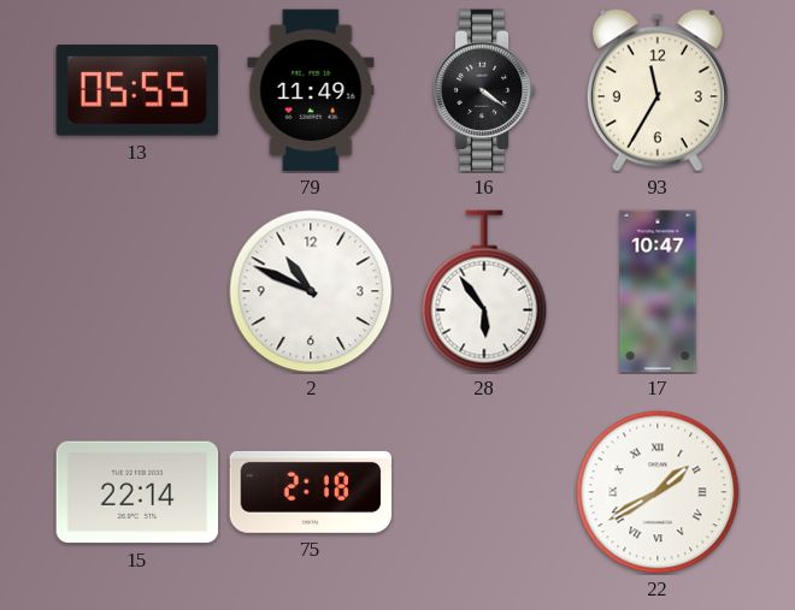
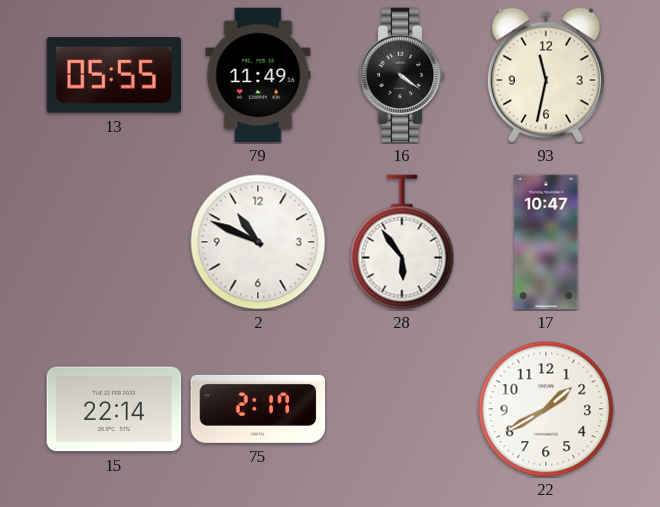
93: 11:35 -> 11:32
75: 2:18 -> 2:17
22 numerals: Roman -> Arabic
